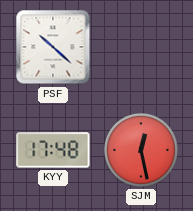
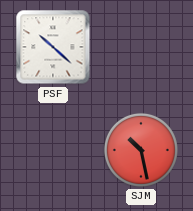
KYY: 17:48 -> none
SJM: 12:28 -> 10:28
